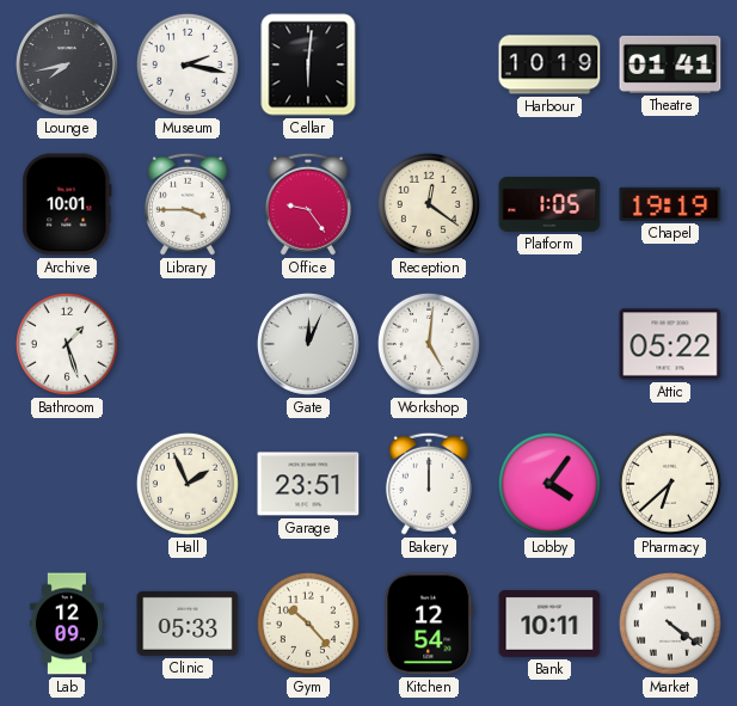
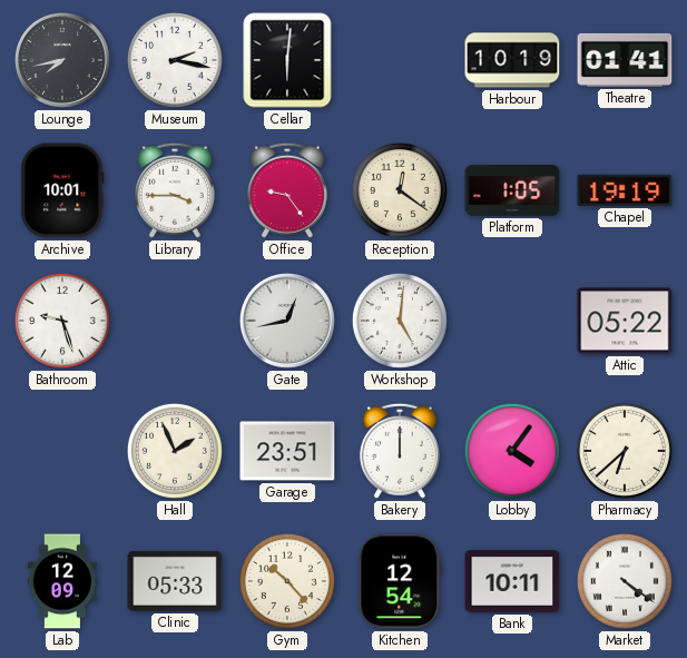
Bathroom: 1:27 -> 9:27
Gate: 12:04 -> 12:43
